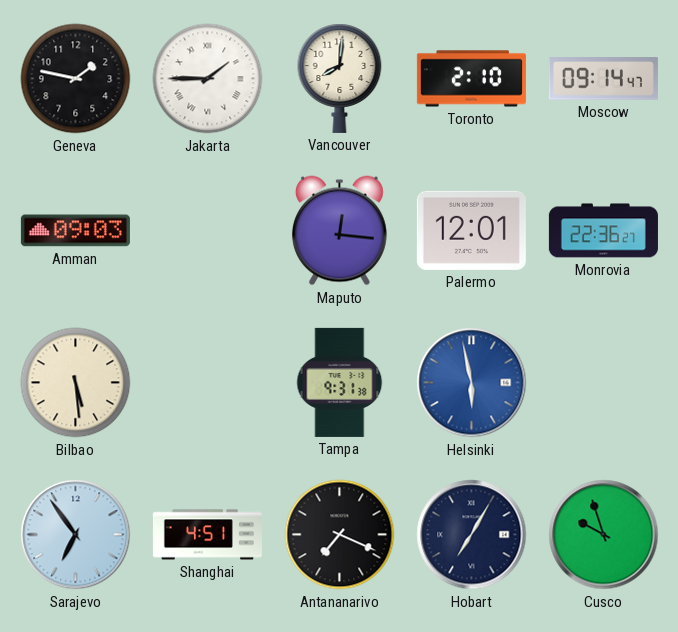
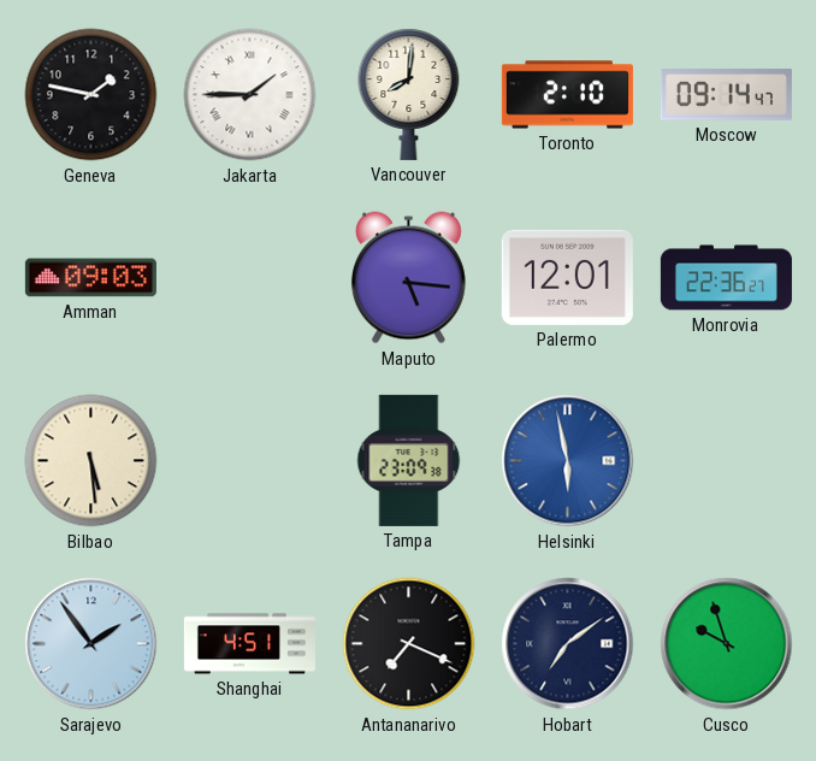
Maputo: 12:16 -> 5:16
Tampa: 9:31 -> 23:09
Sarajevo: 6:54 -> 1:54
Hobart: 7:05 -> 7:09
